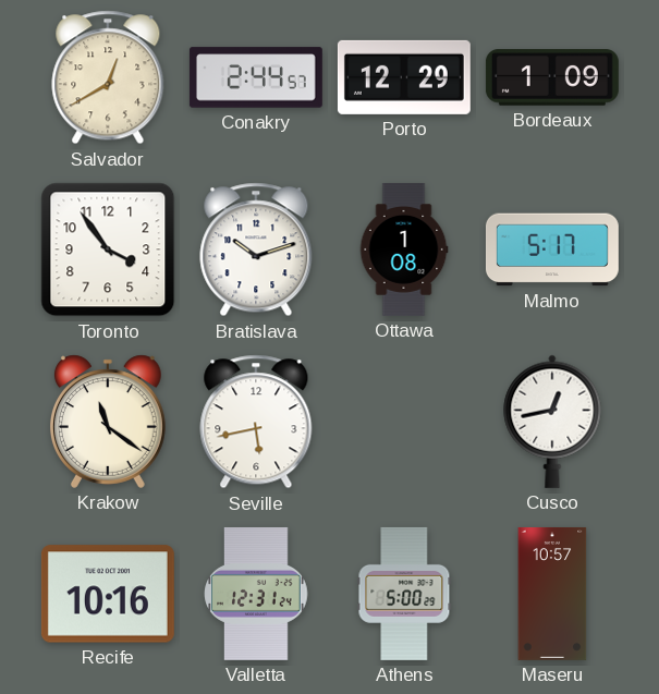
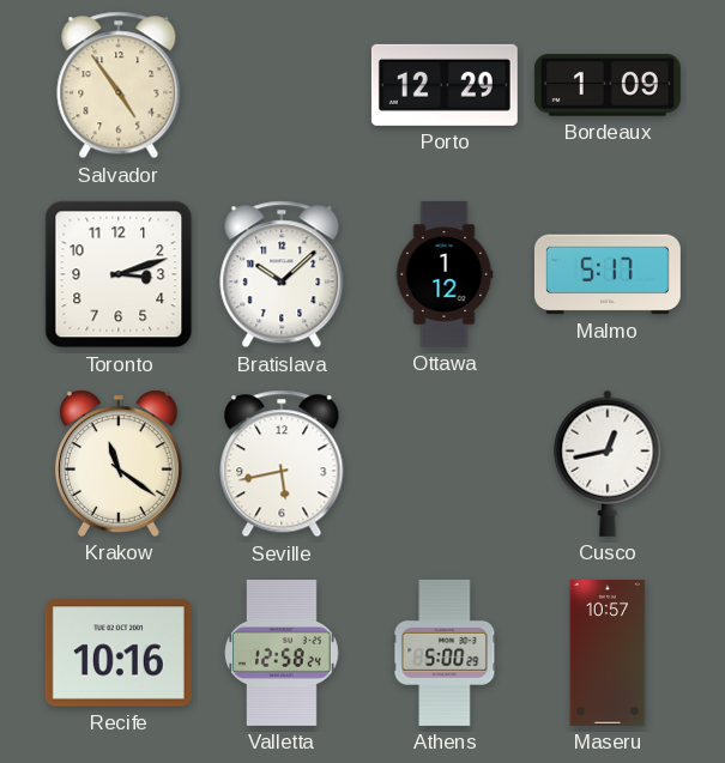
Salvador: 12:40 -> 4:54
Conakry: 2:44 -> none
Toronto: 3:54 -> 3:12
Bratislava: 10:12 -> 10:08
Ottawa: 1:08 -> 1:12
Valletta: 12:31 -> 12:58
